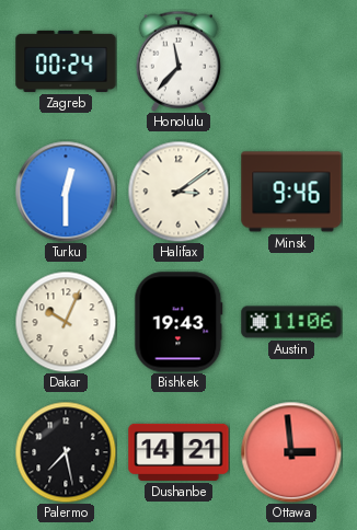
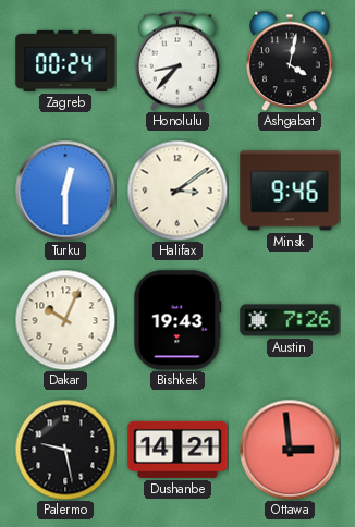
Honolulu: 11:37 -> 8:37
Ashgabat: none -> 4:02
Austin: 11:06 -> 7:26
Palermo: 7:28 -> 9:28
